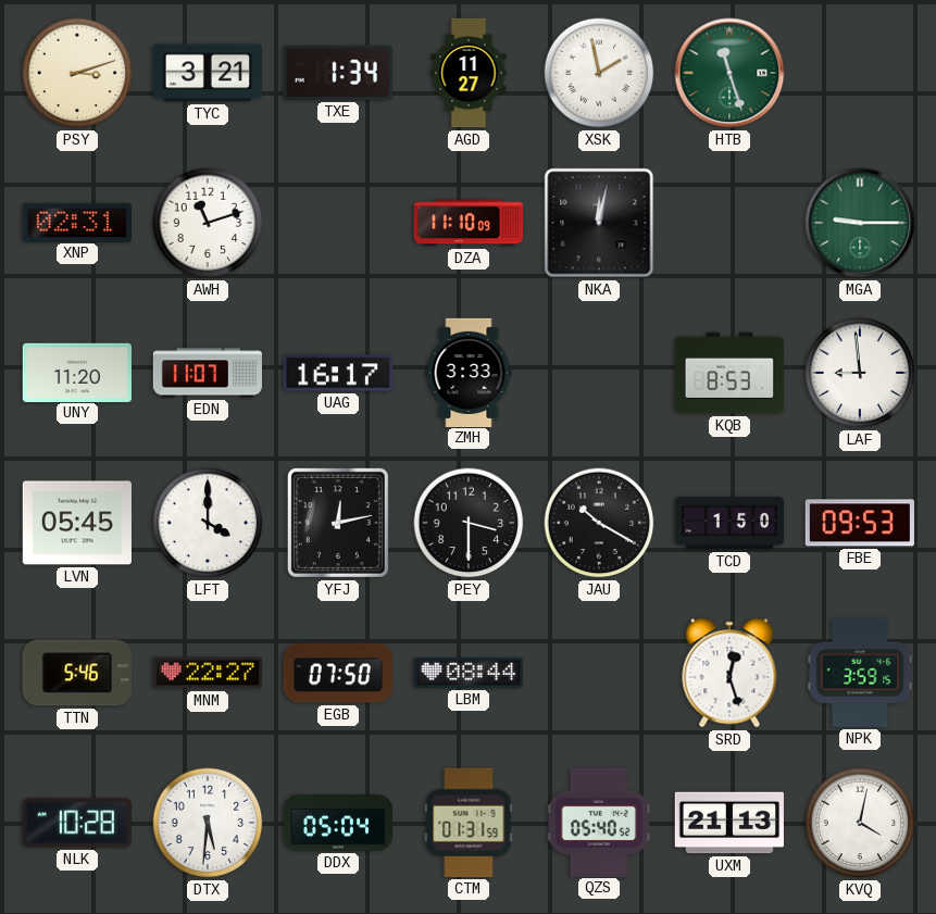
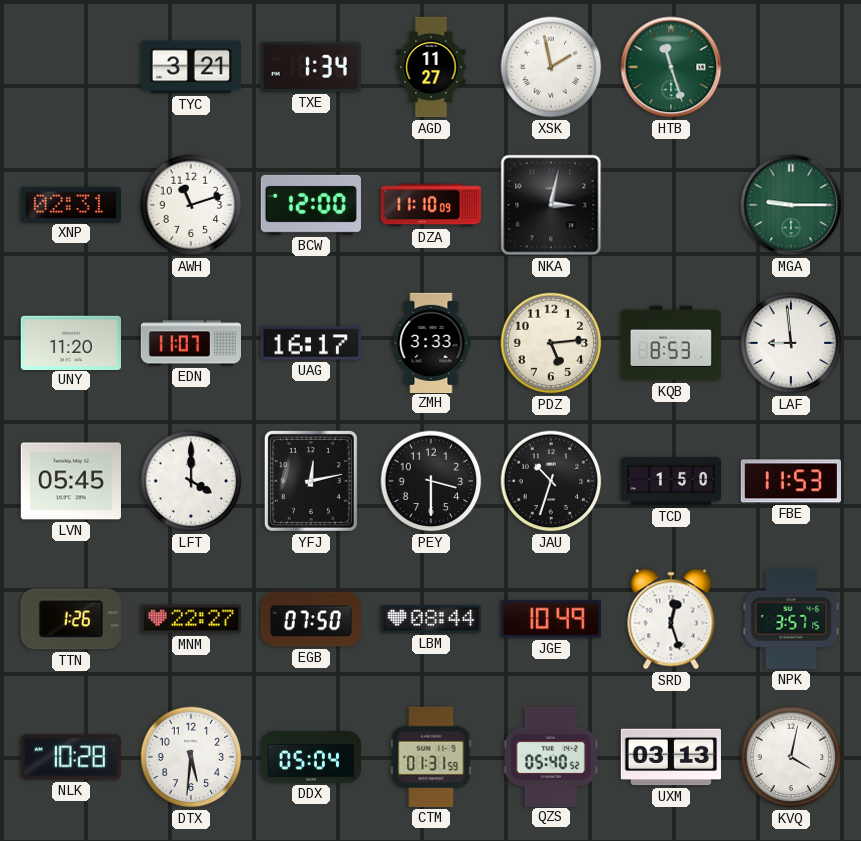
PSY: 3:12 -> none
BCW: none -> 12:00
NKA: 12:02 -> 3:02
PDZ: none -> 5:14
JAU: 10:20 -> 10:33
FBE: 09:53 -> 11:53
TTN: 5:46 -> 1:26
JGE: none -> 10:49
NPK: 3:59 -> 3:57
UXM: 21:13 -> 03:13
